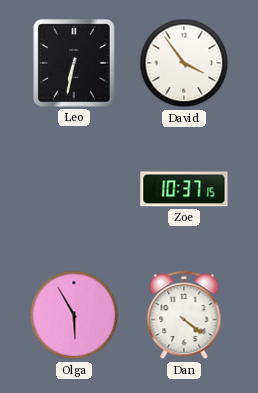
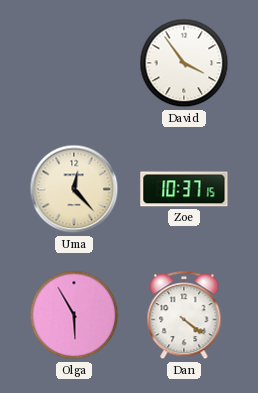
Leo: 6:32 -> none
Uma: none -> 12:23
